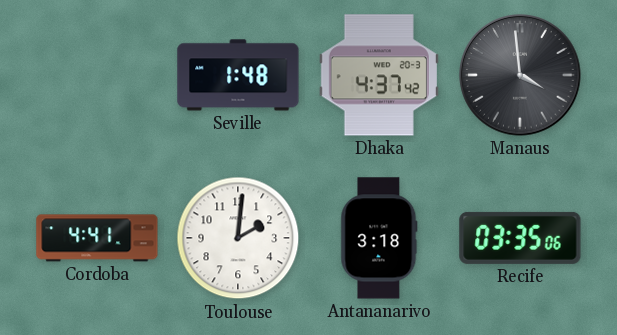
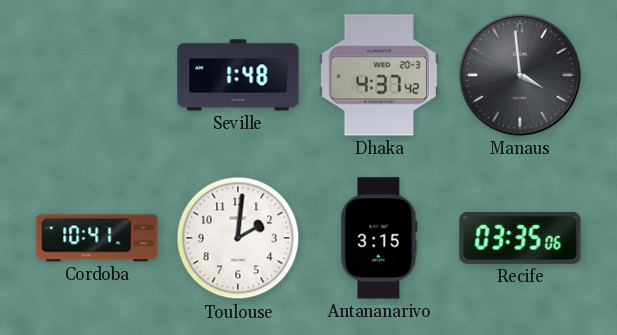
Cordoba: 4:41 -> 10:41
Antananarivo: 3:18 -> 3:15
